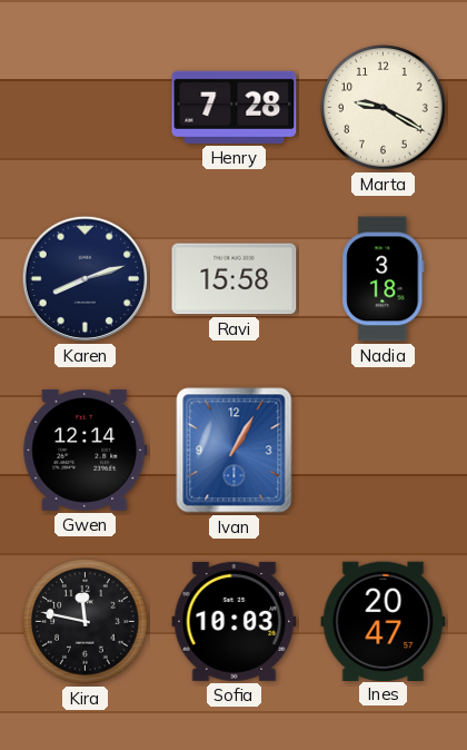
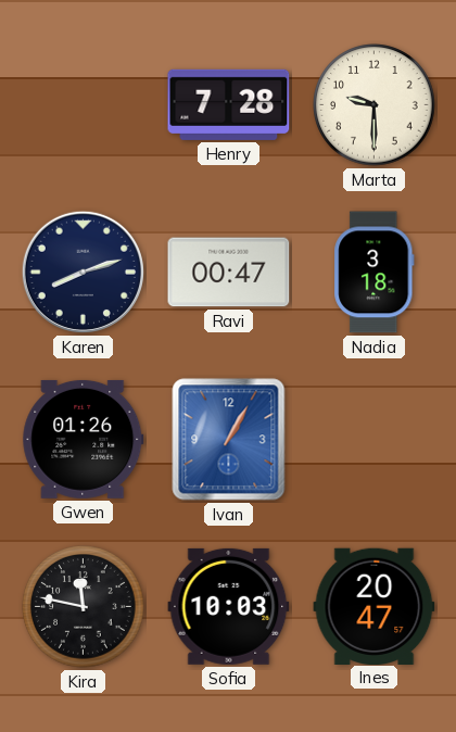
Marta: 9:20 -> 9:30
Ravi: 15:58 -> 00:47
Gwen: 12:14 -> 01:26
